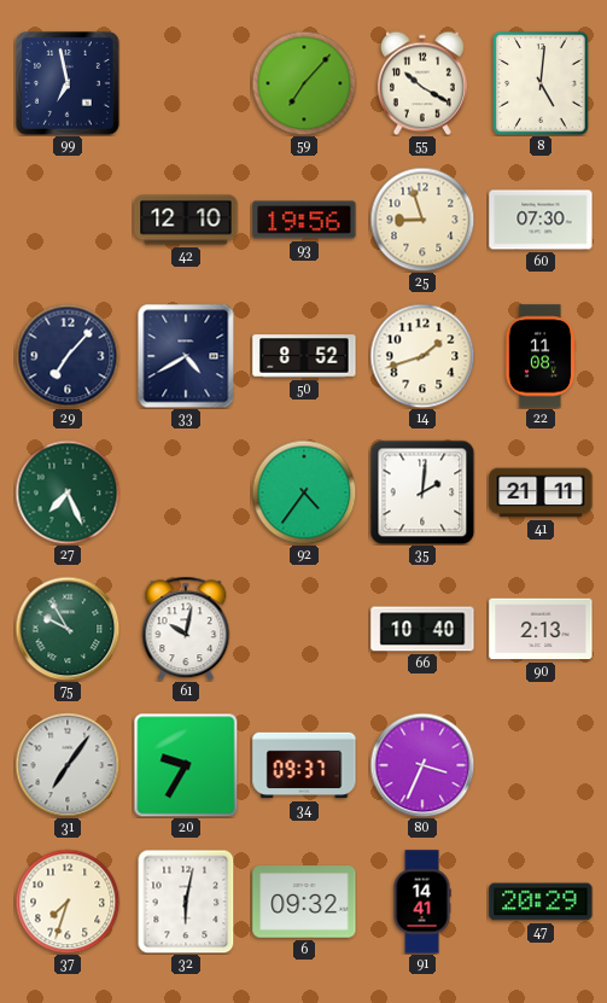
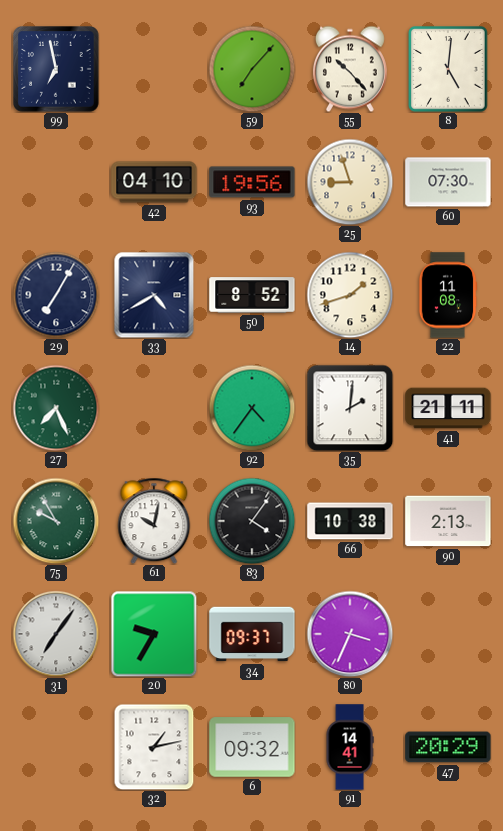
55: 10:20 -> 10:23
42: 12:10 -> 04:10
29: 7:07 -> 7:05
83: none -> 4:06
66: 10:40 -> 10:38
37: 7:33 -> none
32: 6:02 -> 1:13
